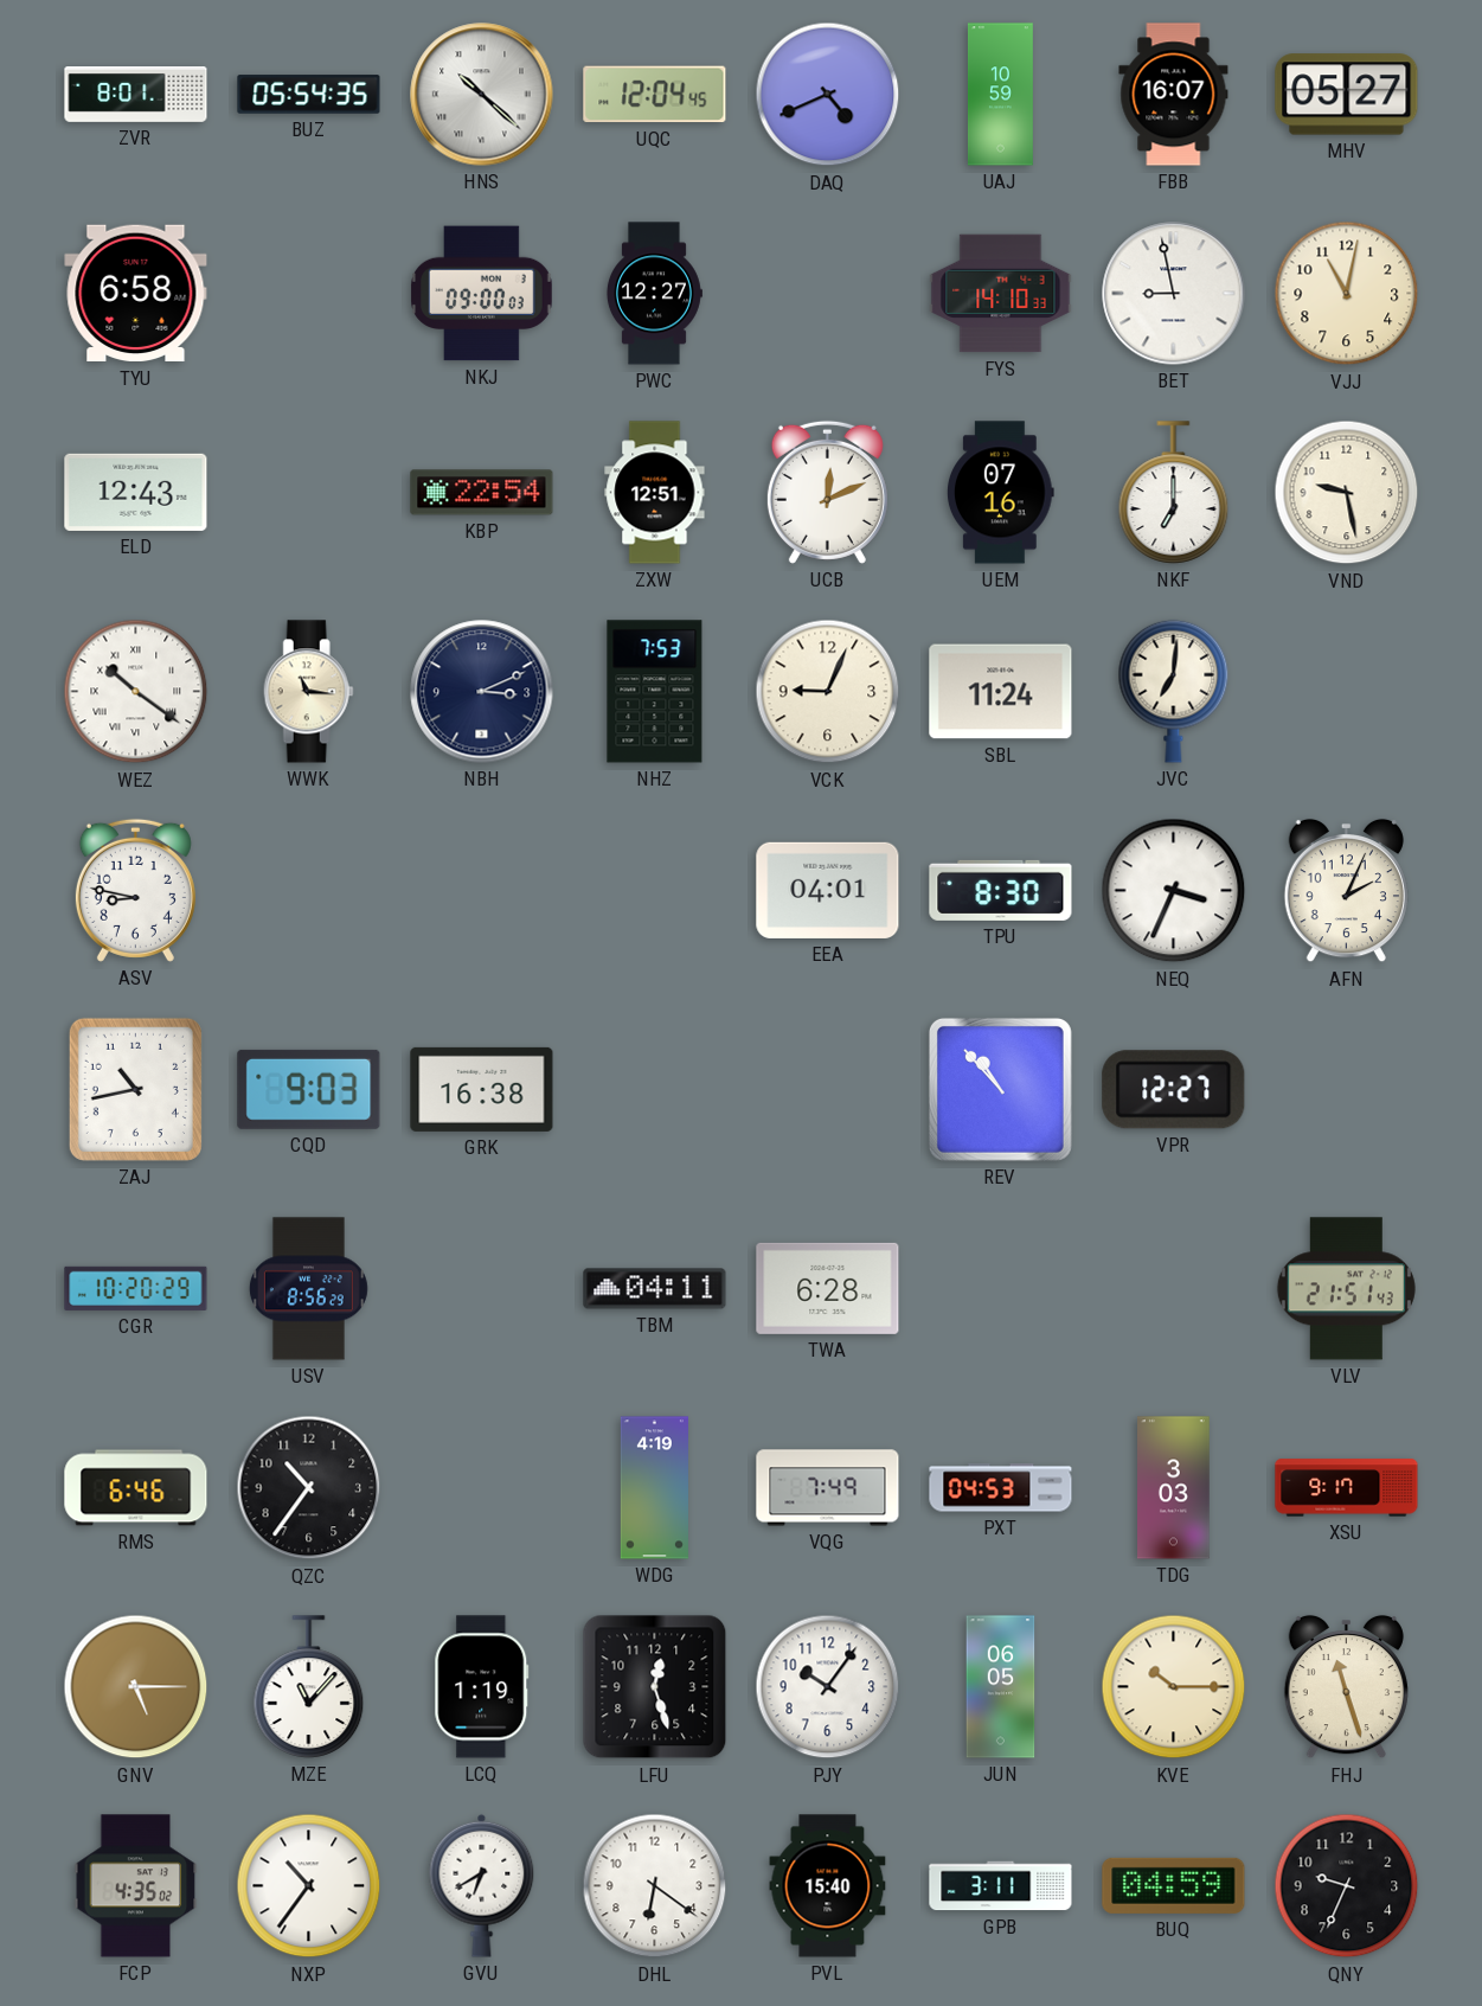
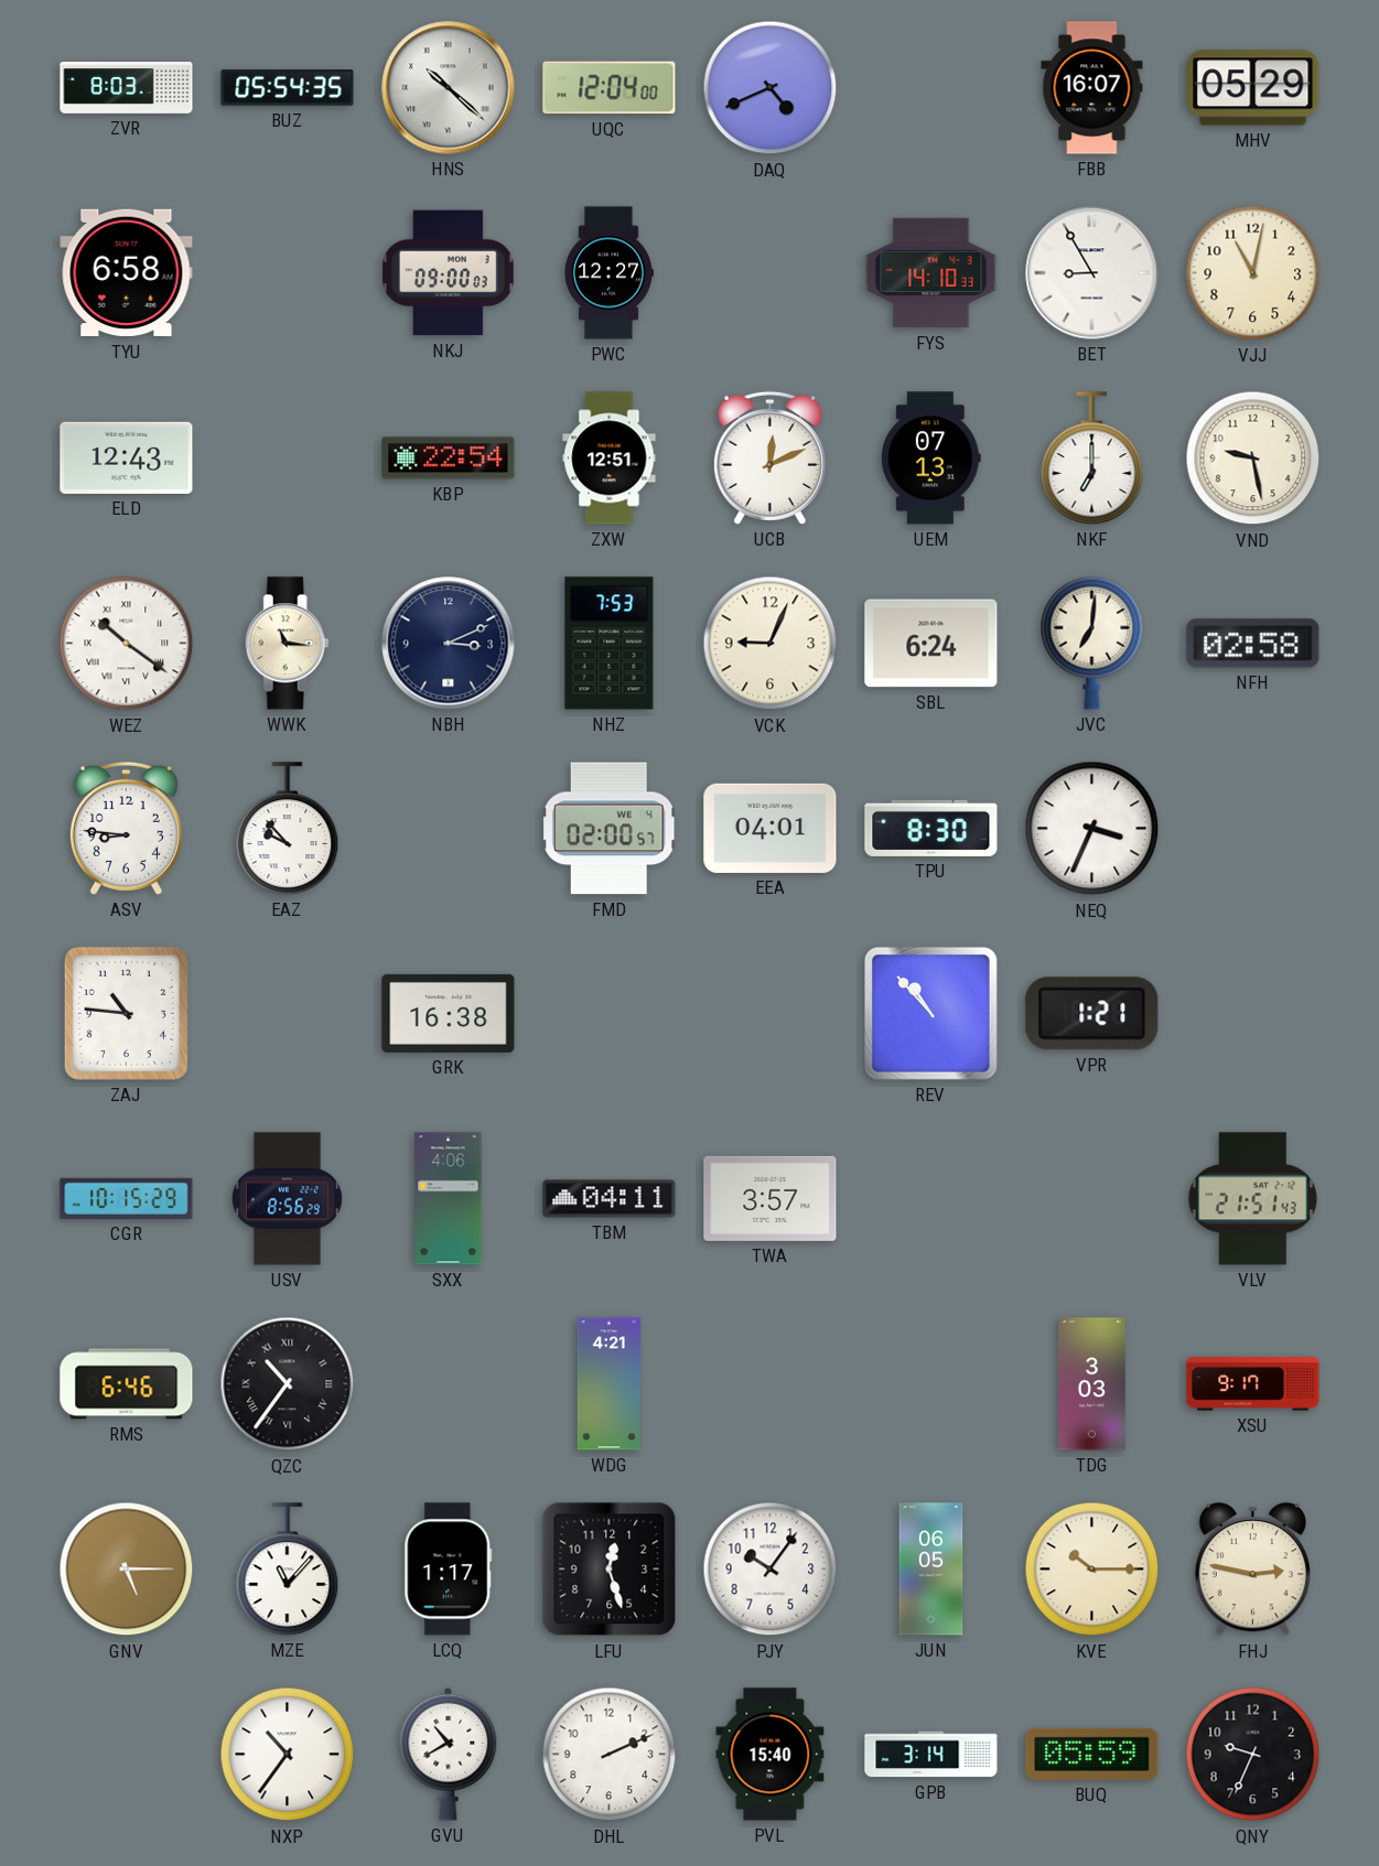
ZVR: 8:01 -> 8:03
UQC: 12:04:45 -> 12:04:00
UAJ: 10:59 -> none
MHV: 05:27 -> 05:29
BET: 8:58 -> 8:55
UEM: 07:16 -> 07:13
SBL: 11:24 -> 6:24
NFH: none -> 02:58
ASV: 8:47 -> 8:46
EAZ: none -> 9:53
FMD: none -> 02:00
AFN: 2:04 -> none
ZAJ: 10:43 -> 10:46
CQD: 9:03 -> none
VPR: 12:27 -> 1:21
CGR: 10:20 -> 10:15
SXX: none -> 4:06
TWA: 6:28 -> 3:57
QZC numerals: Arabic -> Roman
WDG: 4:19 -> 4:21
VQG: 7:49 -> none
PXT: 04:53 -> none
LCQ: 1:19 -> 1:17
FHJ: 11:27 -> 2:47
FCP: 4:35 -> none
GVU: 6:40 -> 10:40
DHL: 6:21 -> 2:11
GPB: 3:11 -> 3:14
BUQ: 04:59 -> 05:59
